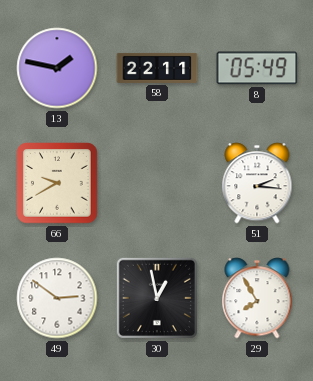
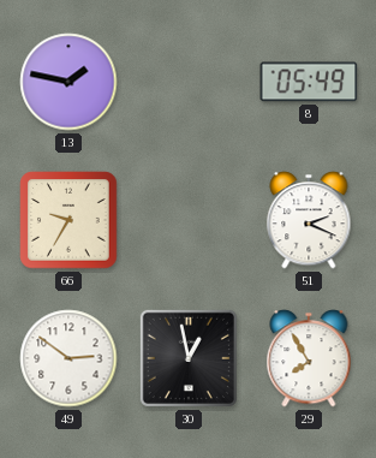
58: 22:11 -> none
66: 9:40 -> 9:35
51: 2:16 -> 2:19
